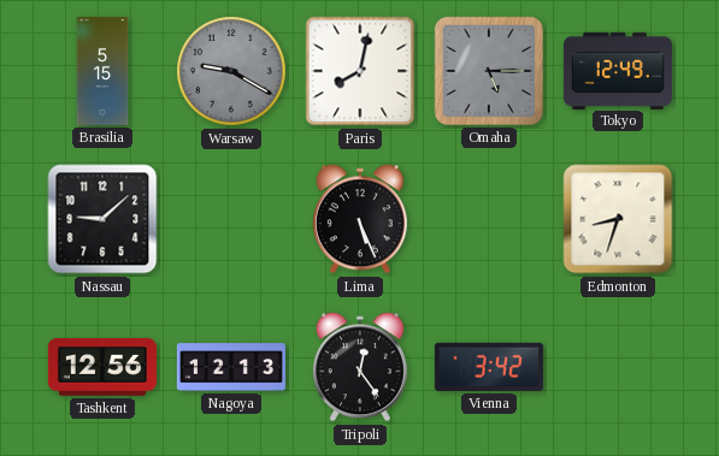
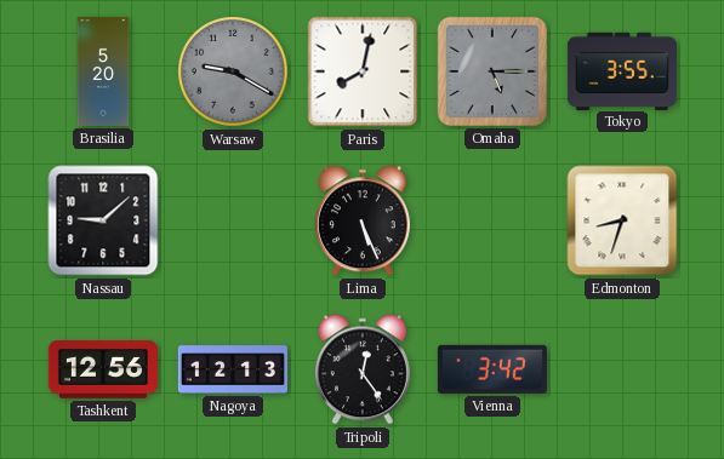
Brasilia: 5:15 -> 5:20
Tokyo: 12:49 -> 3:55
